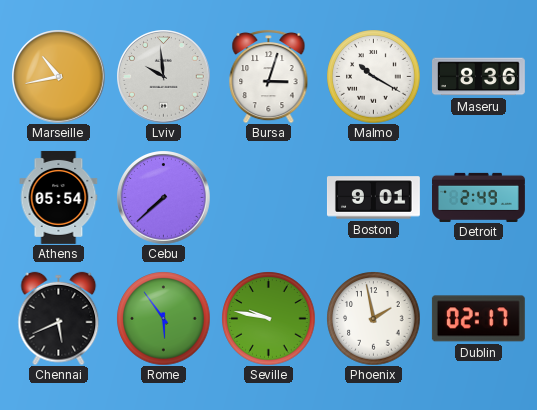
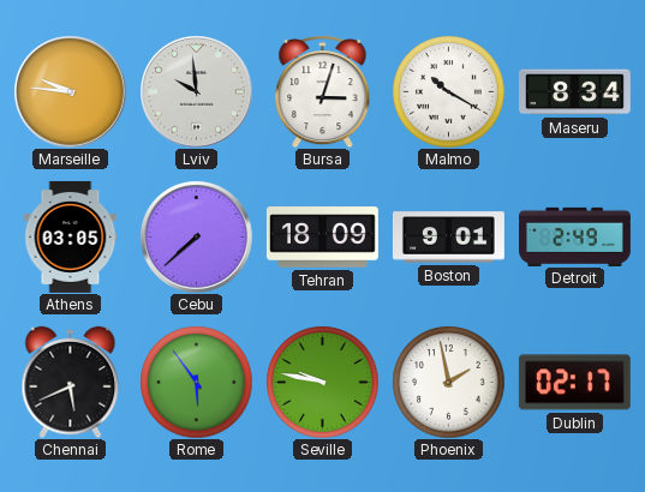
Marseille: 10:43 -> 9:46
Maseru: 8:36 -> 8:34
Athens: 05:54 -> 03:05
Tehran: none -> 18:09
